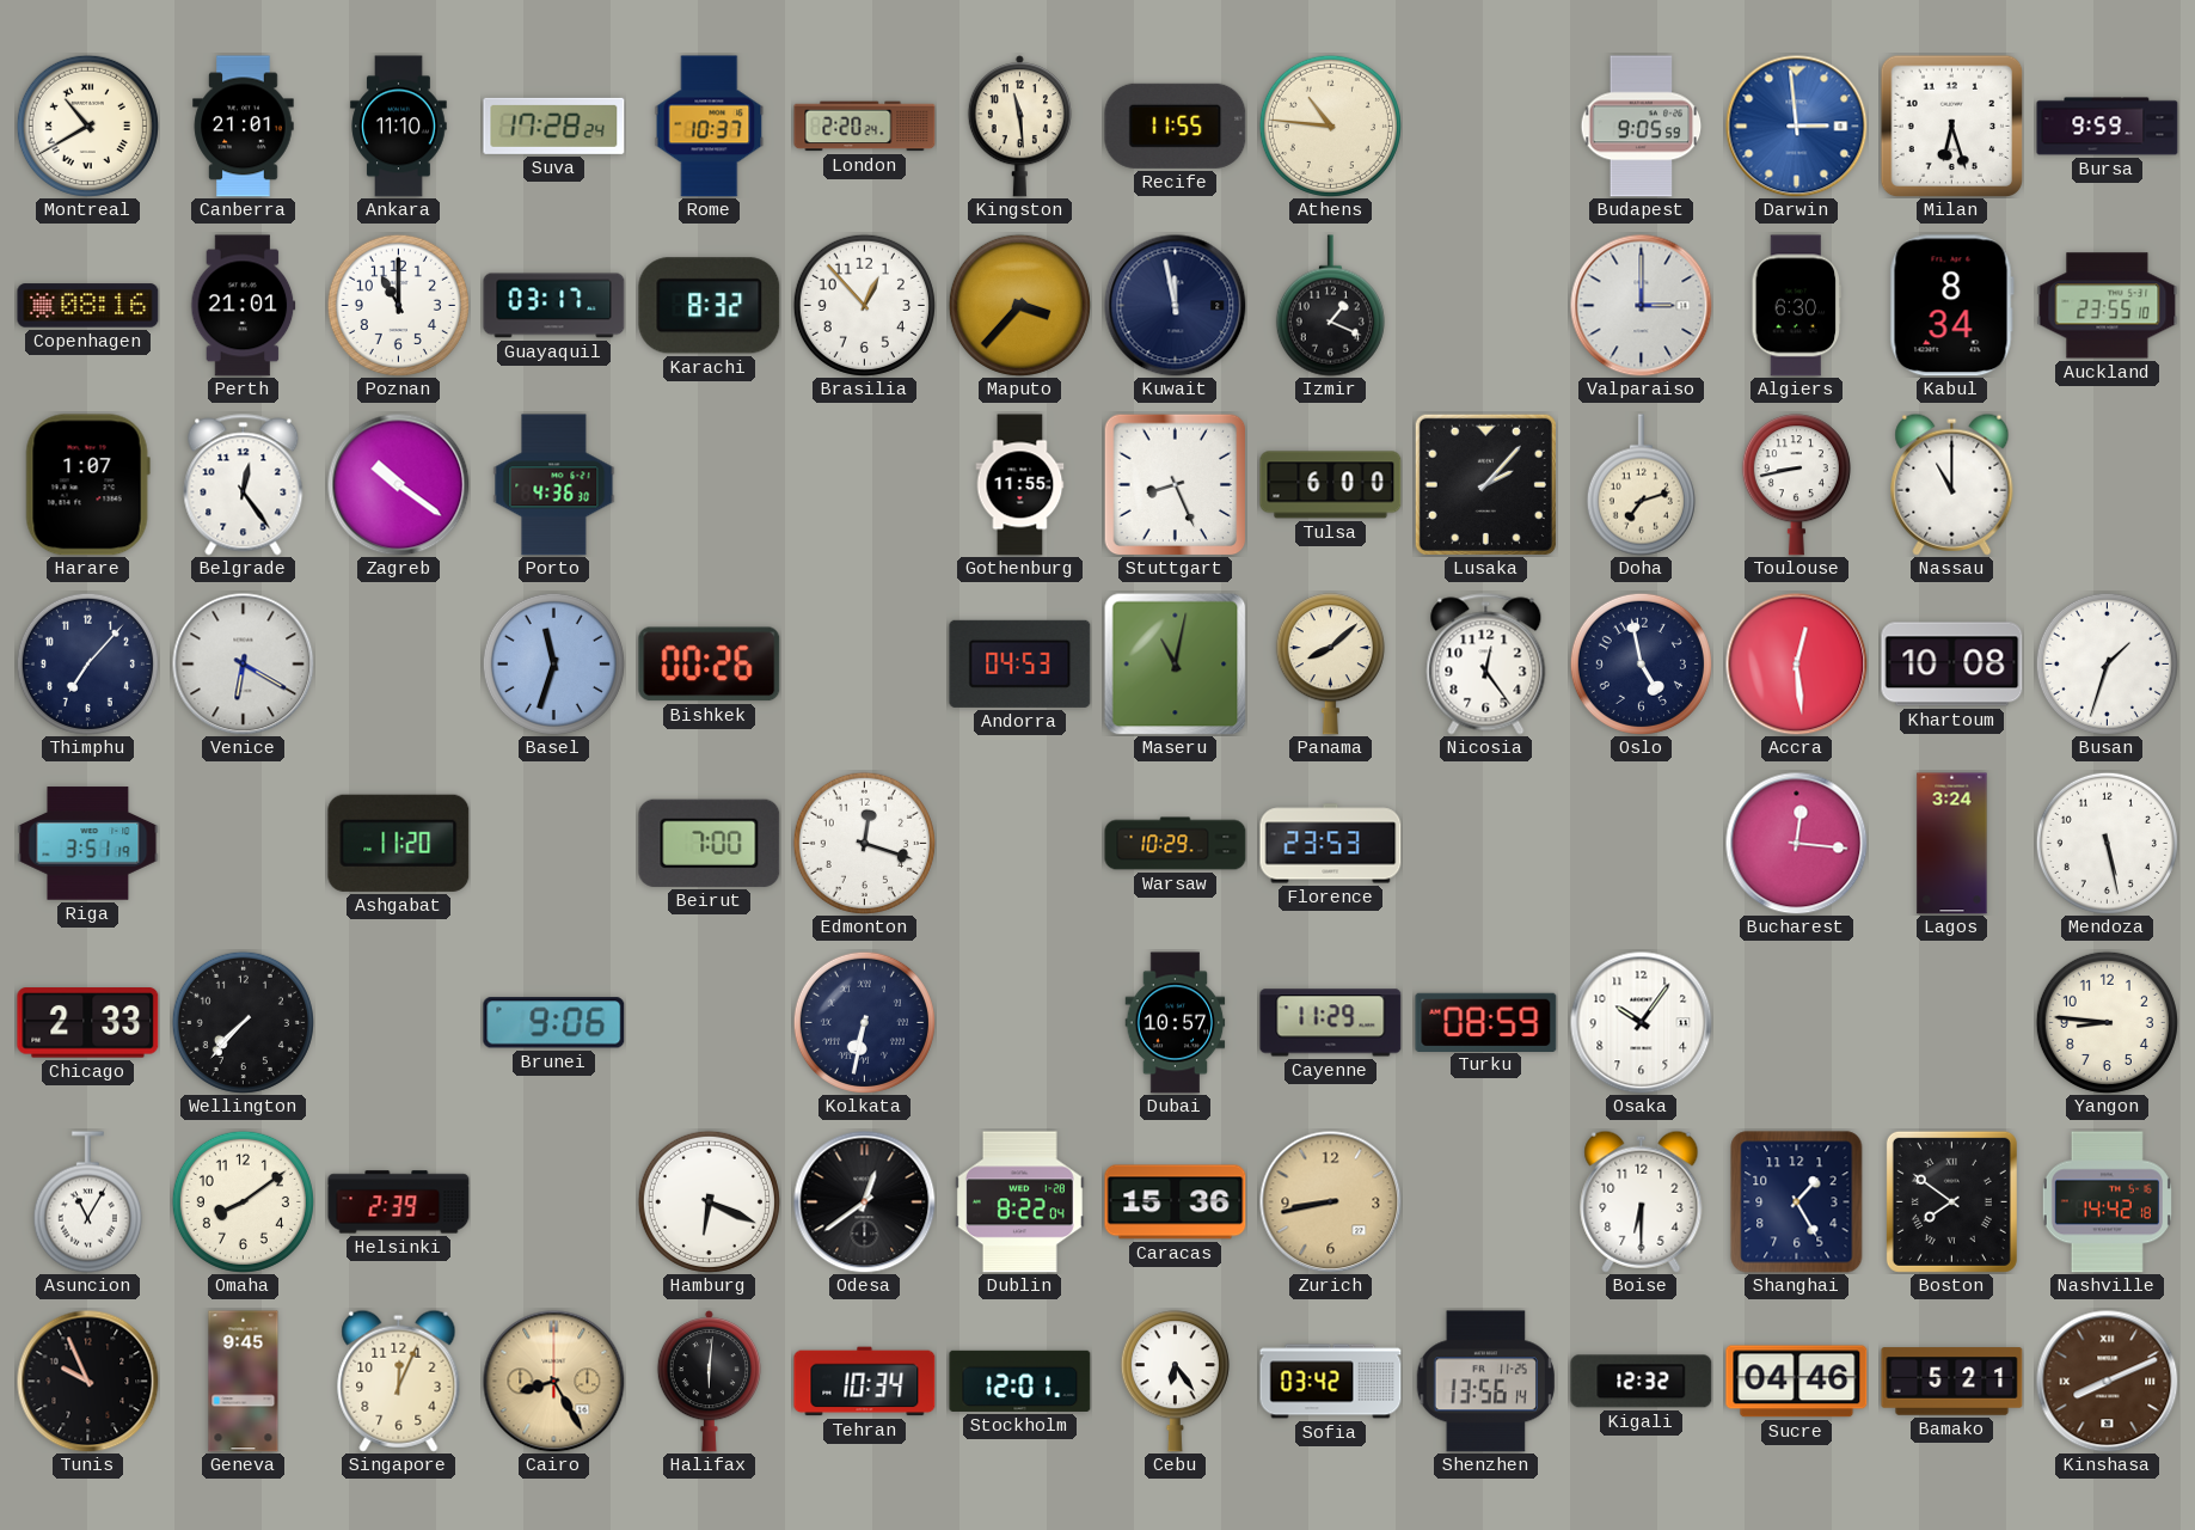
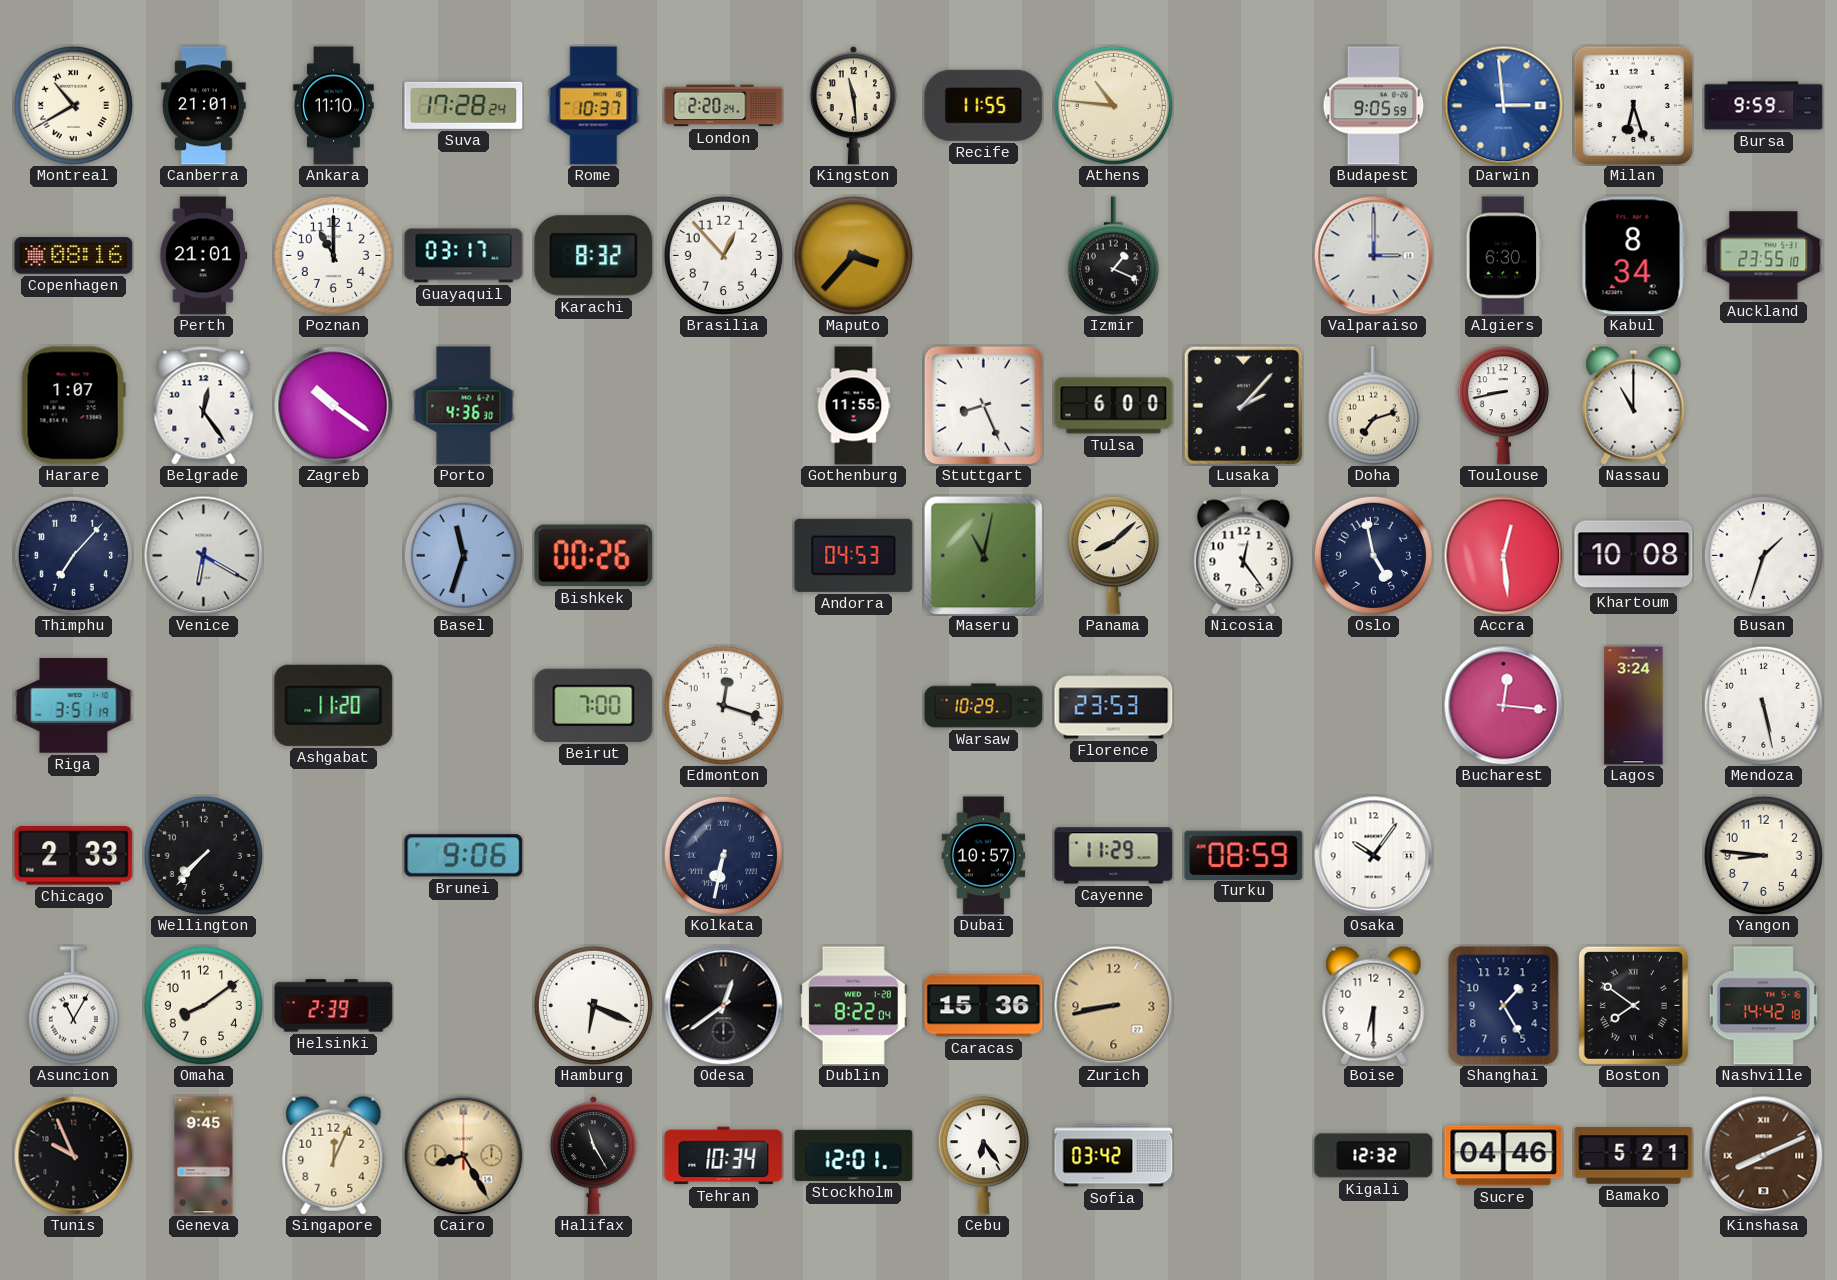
Kuwait: 11:58 -> none
Halifax: 6:01 -> 11:25
Shenzhen: 13:56 -> none
